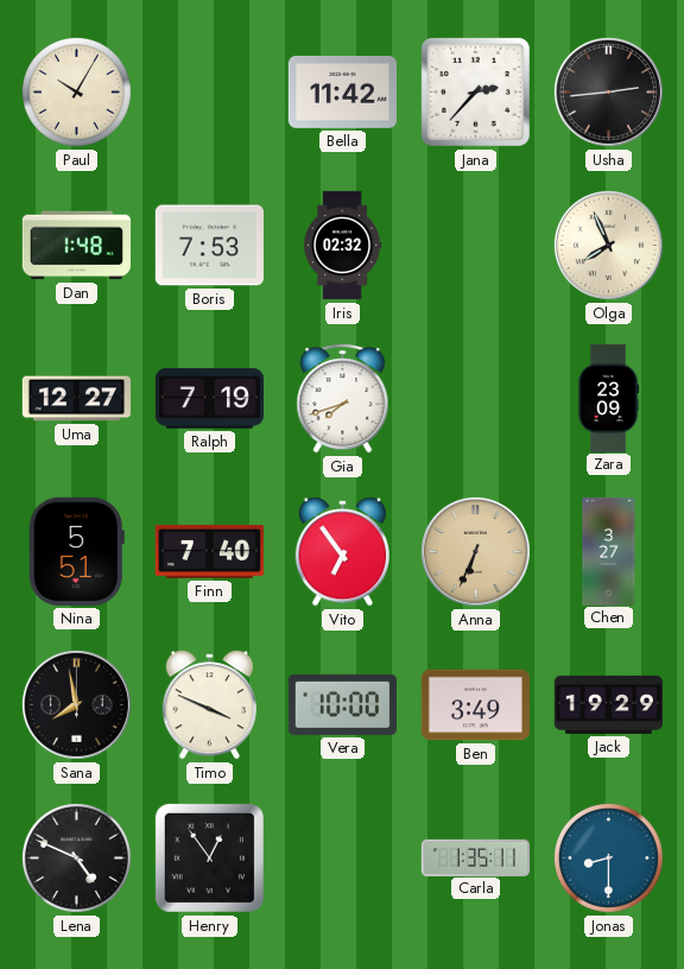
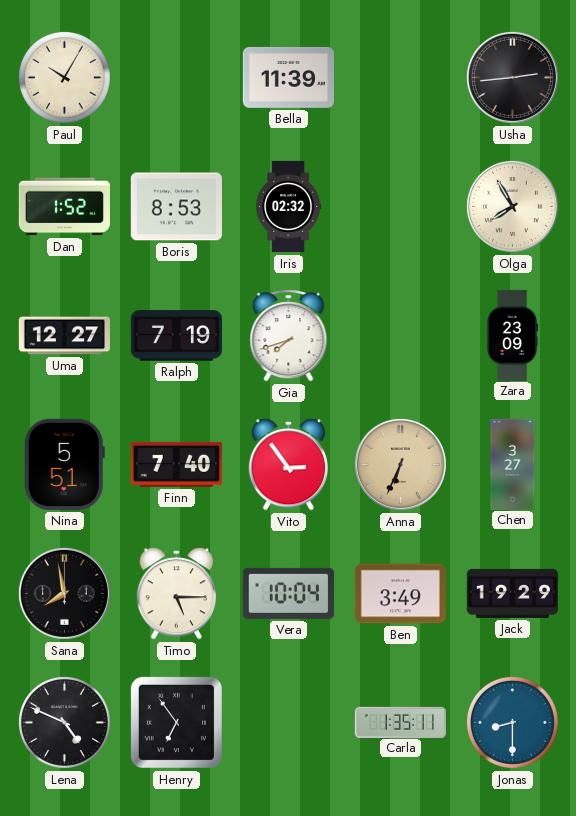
Bella: 11:42 -> 11:39
Jana: 2:37 -> none
Dan: 1:48 -> 1:52
Boris: 7:53 -> 8:53
Olga: 7:56 -> 7:55
Vito: 6:54 -> 2:54
Timo: 3:49 -> 5:15
Vera: 10:00 -> 10:04
Henry: 12:54 -> 6:54
